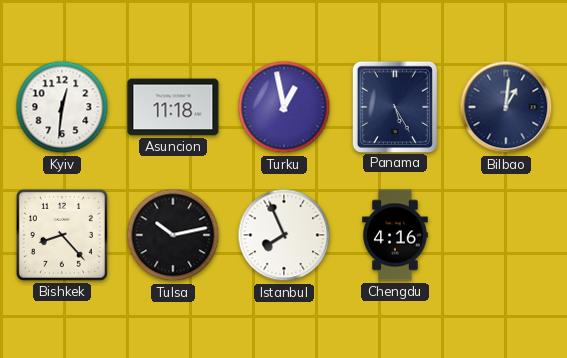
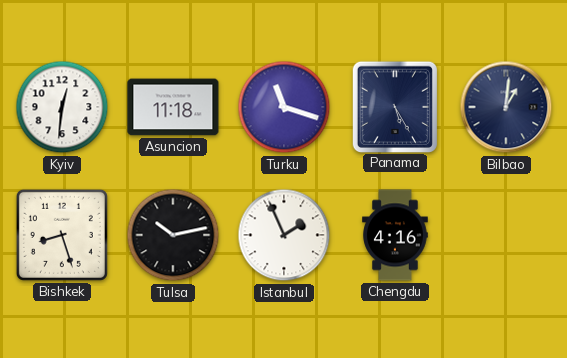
Turku: 12:58 -> 11:18
Bishkek: 8:23 -> 8:27
Istanbul: 7:56 -> 1:56
